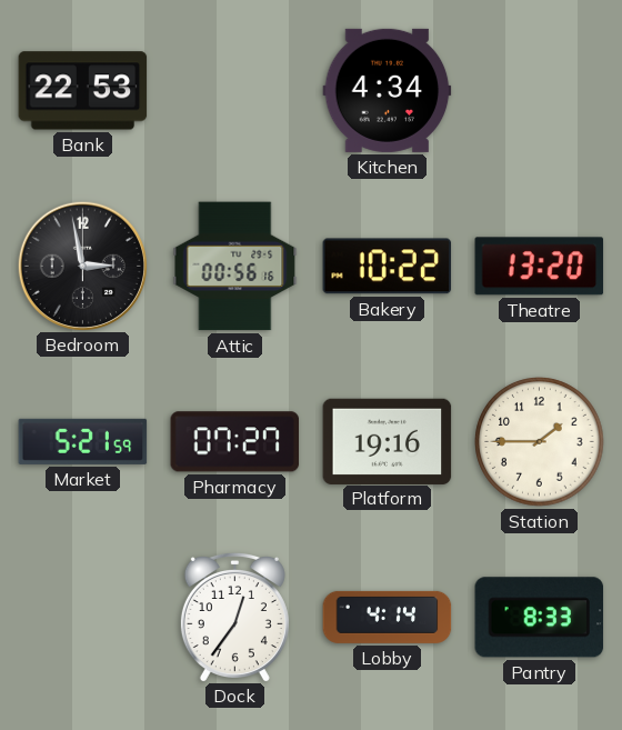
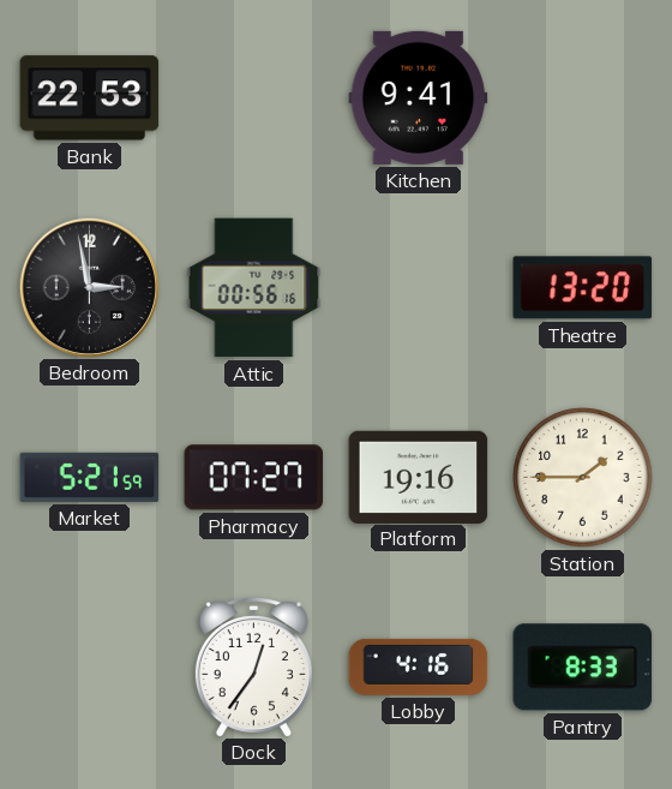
Kitchen: 4:34 -> 9:41
Bakery: 10:22 -> none
Lobby: 4:14 -> 4:16
